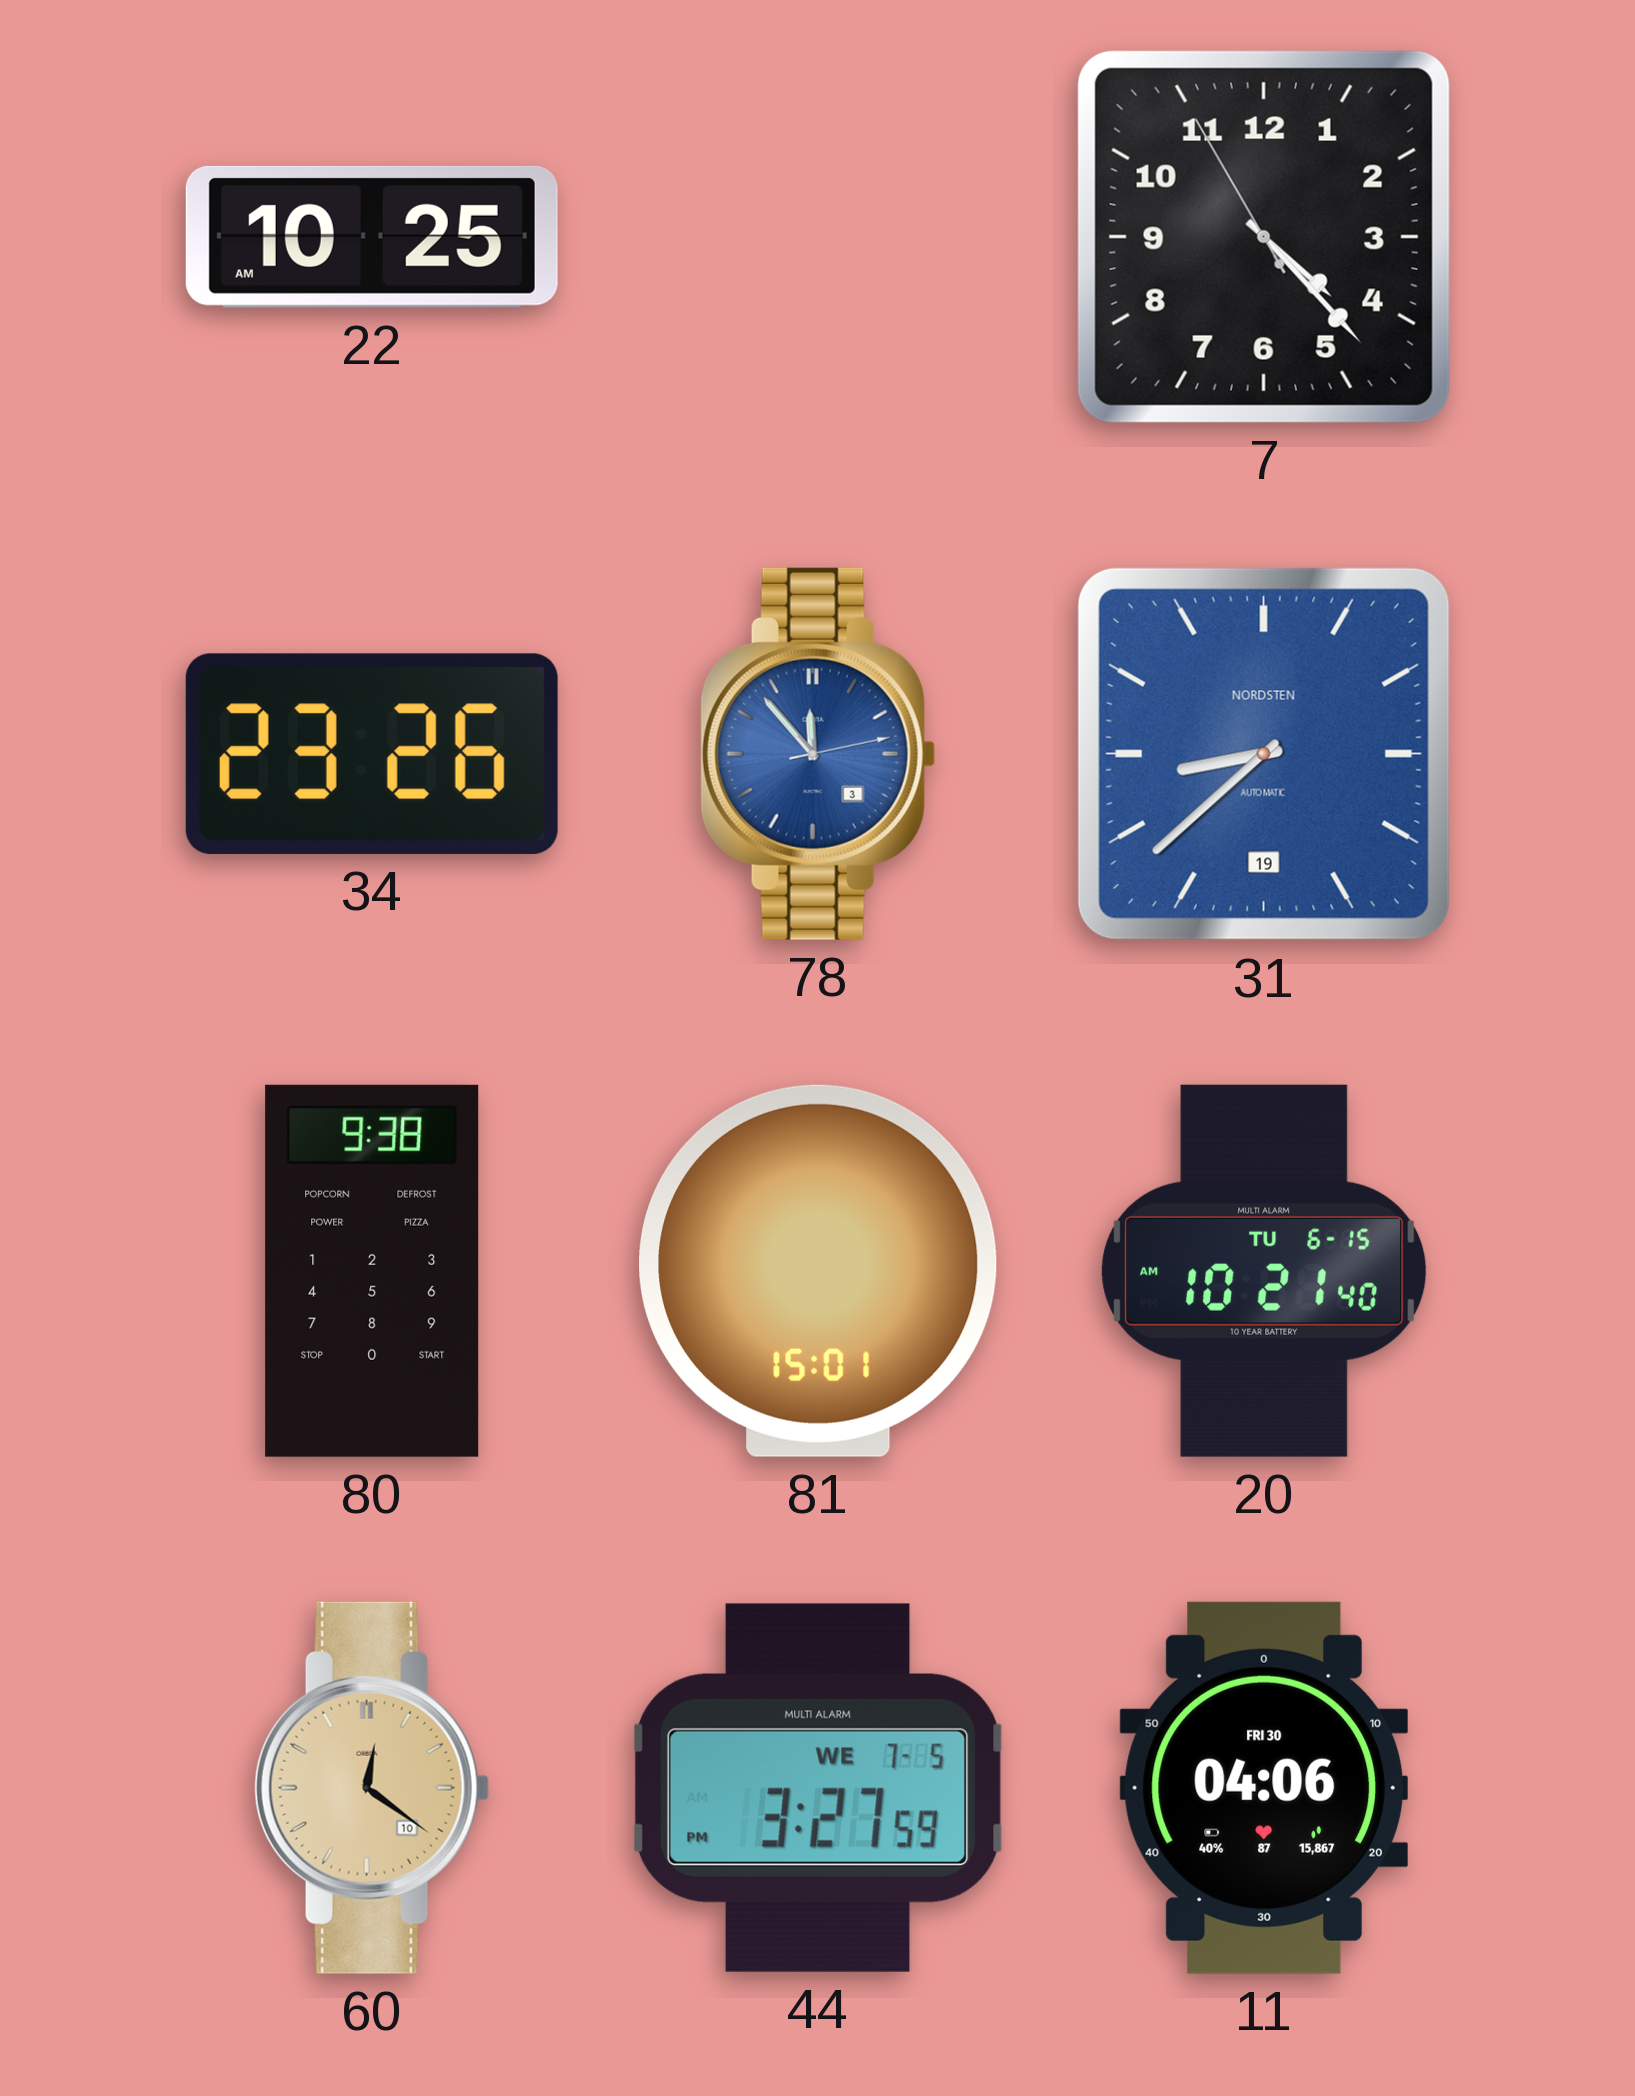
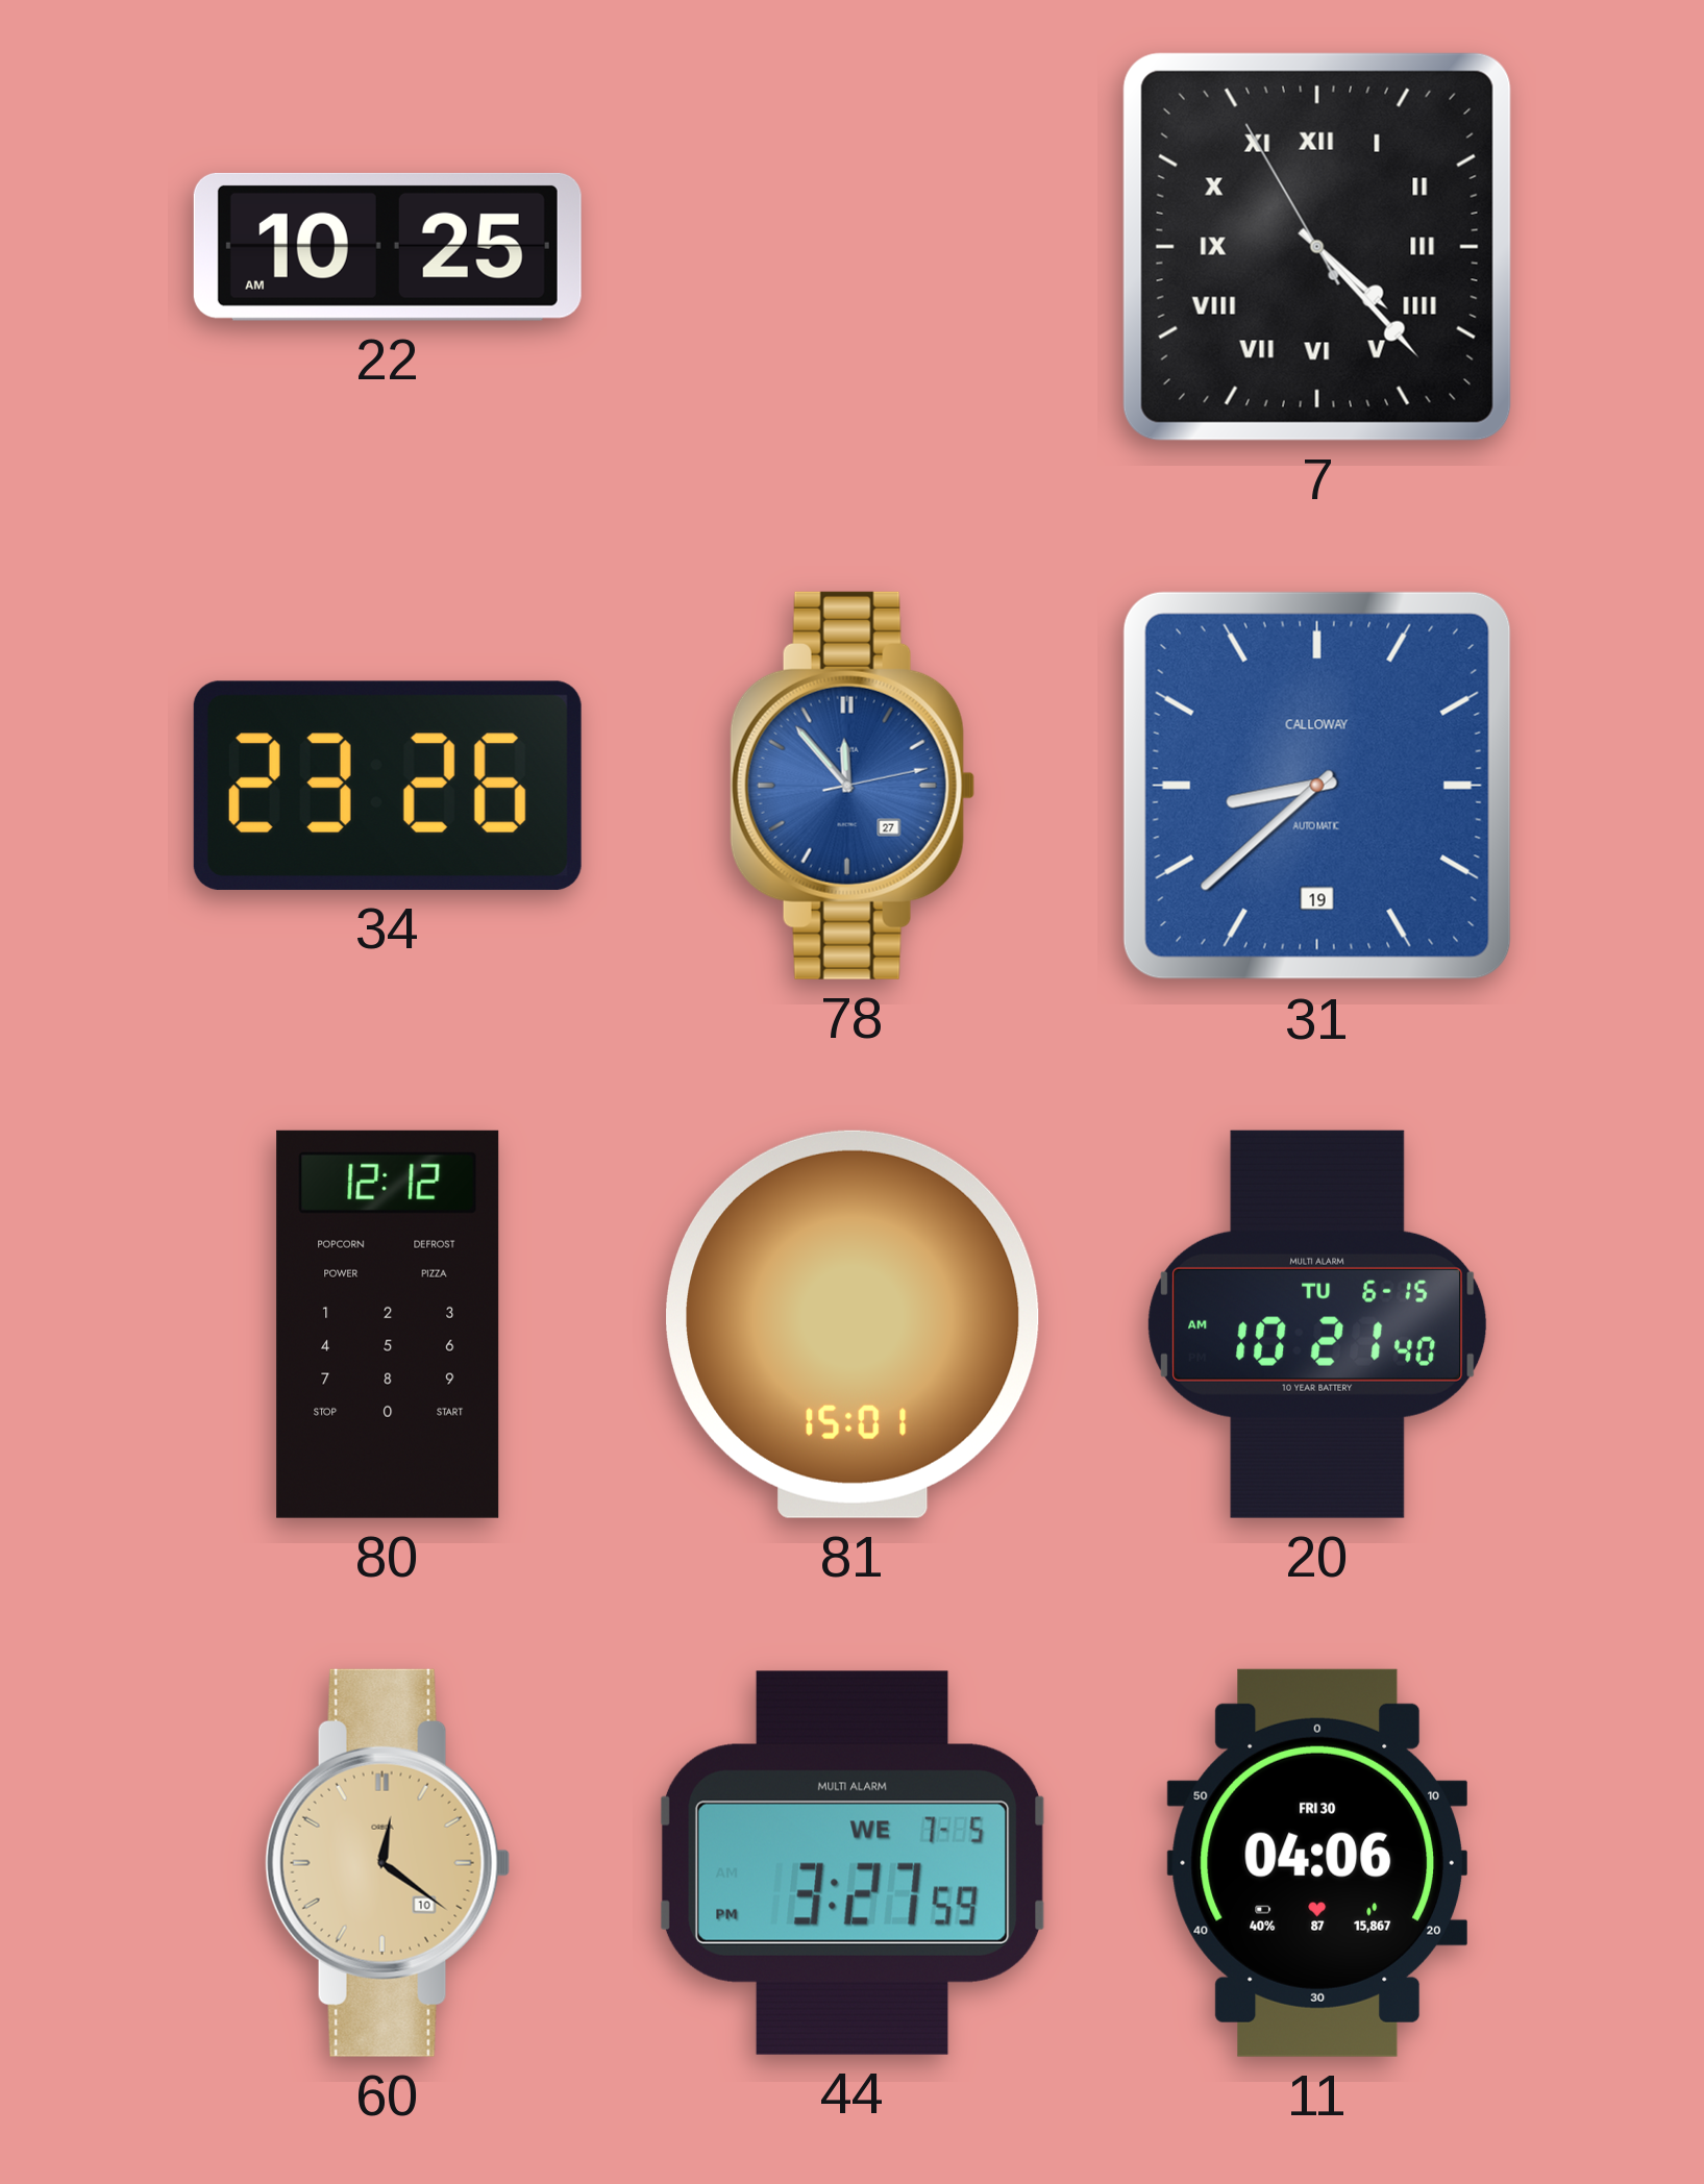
7 numerals: Arabic -> Roman
78 date: 3 -> 27
31 brand: NORDSTEN -> CALLOWAY
80: 9:38 -> 12:12
